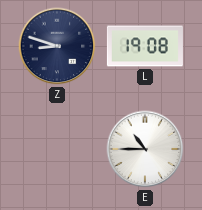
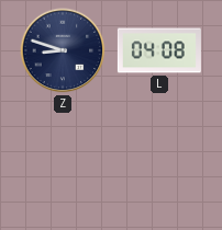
L: 19:08 -> 04:08
E: 10:45 -> none
